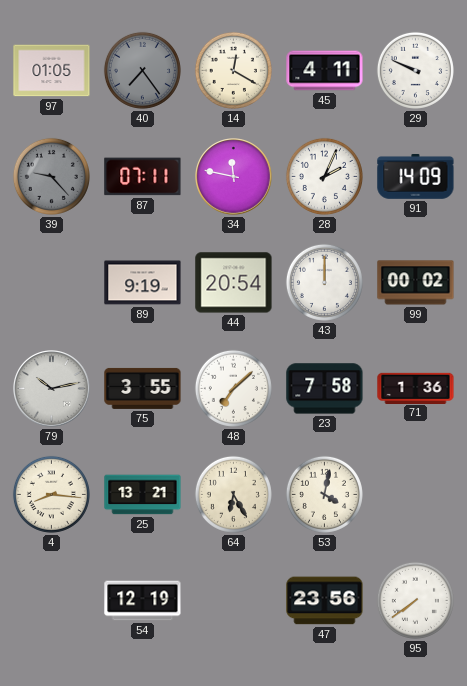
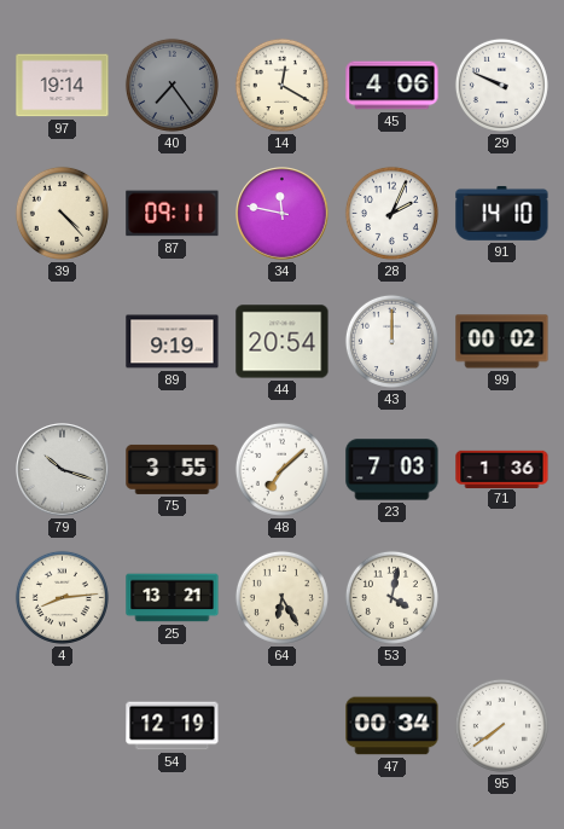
97: 01:05 -> 19:14
45: 4:11 -> 4:06
39: 9:23 -> 4:23
39 dial: grey -> cream
87: 07:11 -> 09:11
91: 14:09 -> 14:10
79: 10:13 -> 10:18
23: 7:58 -> 7:03
4: 8:16 -> 8:14
47: 23:56 -> 00:34
